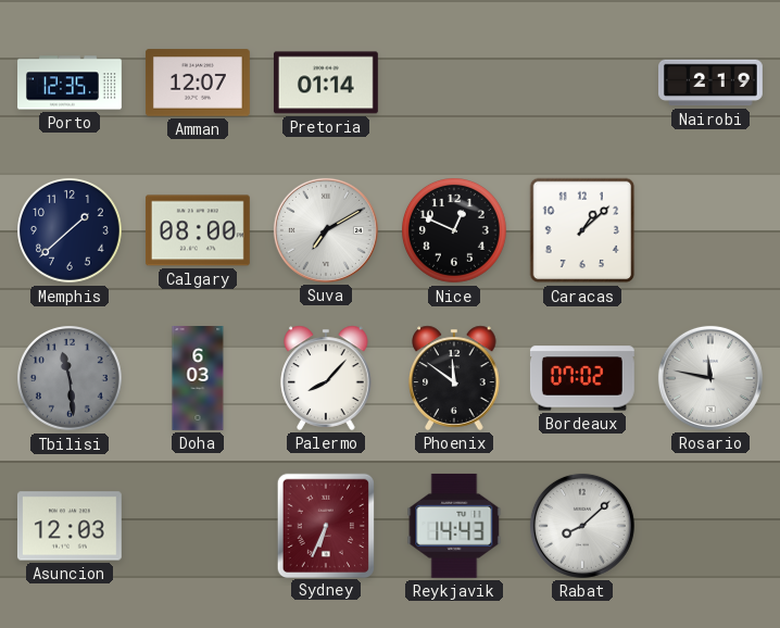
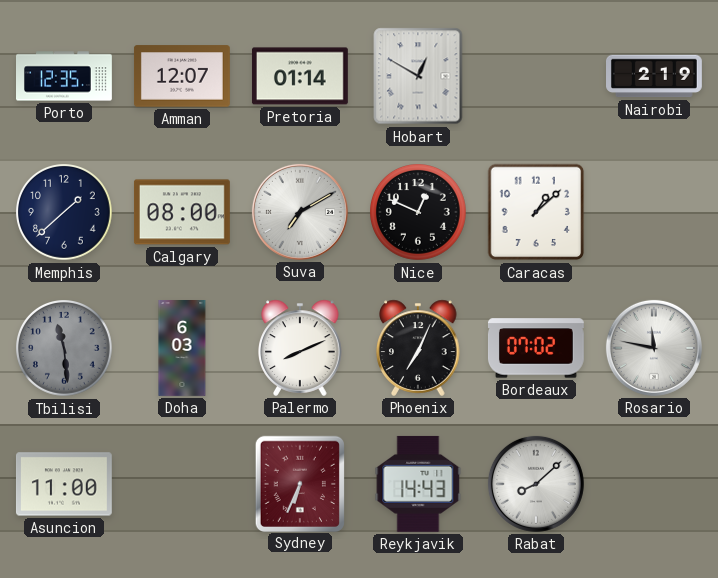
Hobart: none -> 12:50
Palermo: 8:07 -> 8:11
Phoenix: 11:51 -> 7:04
Asuncion: 12:03 -> 11:00
